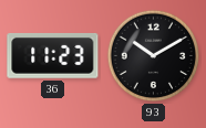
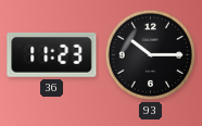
93: 10:10 -> 10:15
